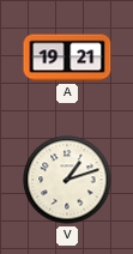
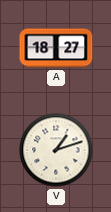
A: 19:21 -> 18:27
